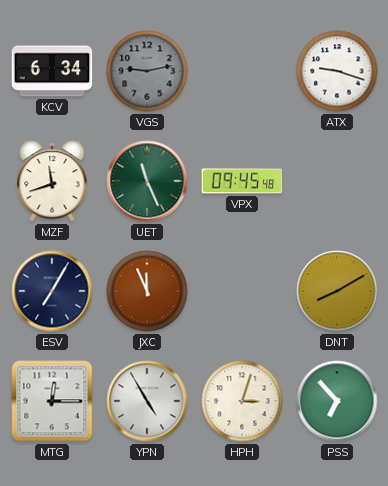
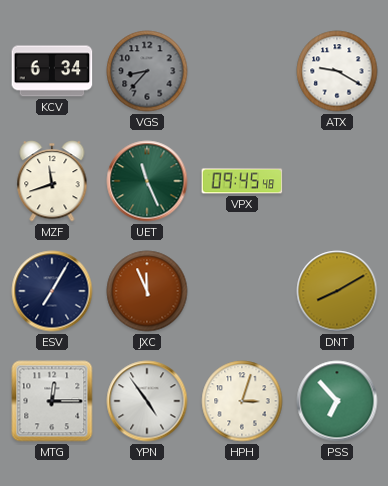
VGS: 9:13 -> 8:37
ATX: 9:18 -> 9:20
YPN: 4:55 -> 4:54
